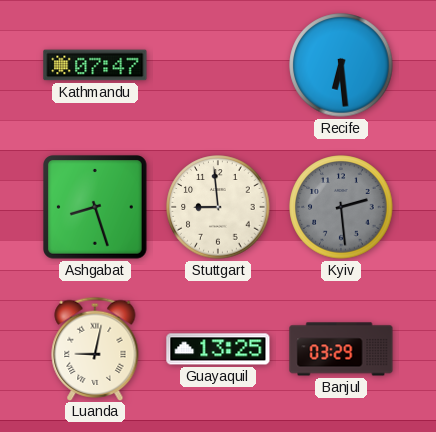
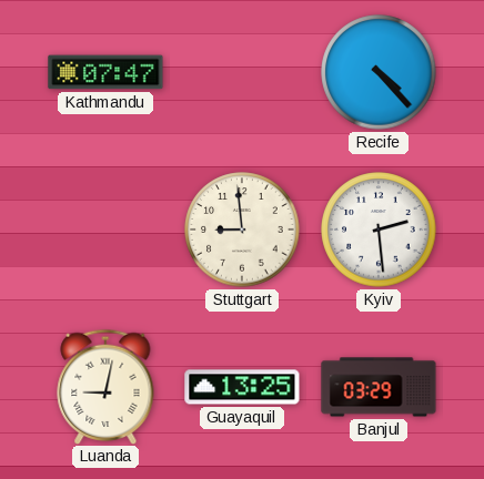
Recife: 6:29 -> 4:23
Ashgabat: 8:27 -> none
Kyiv dial: grey -> white
